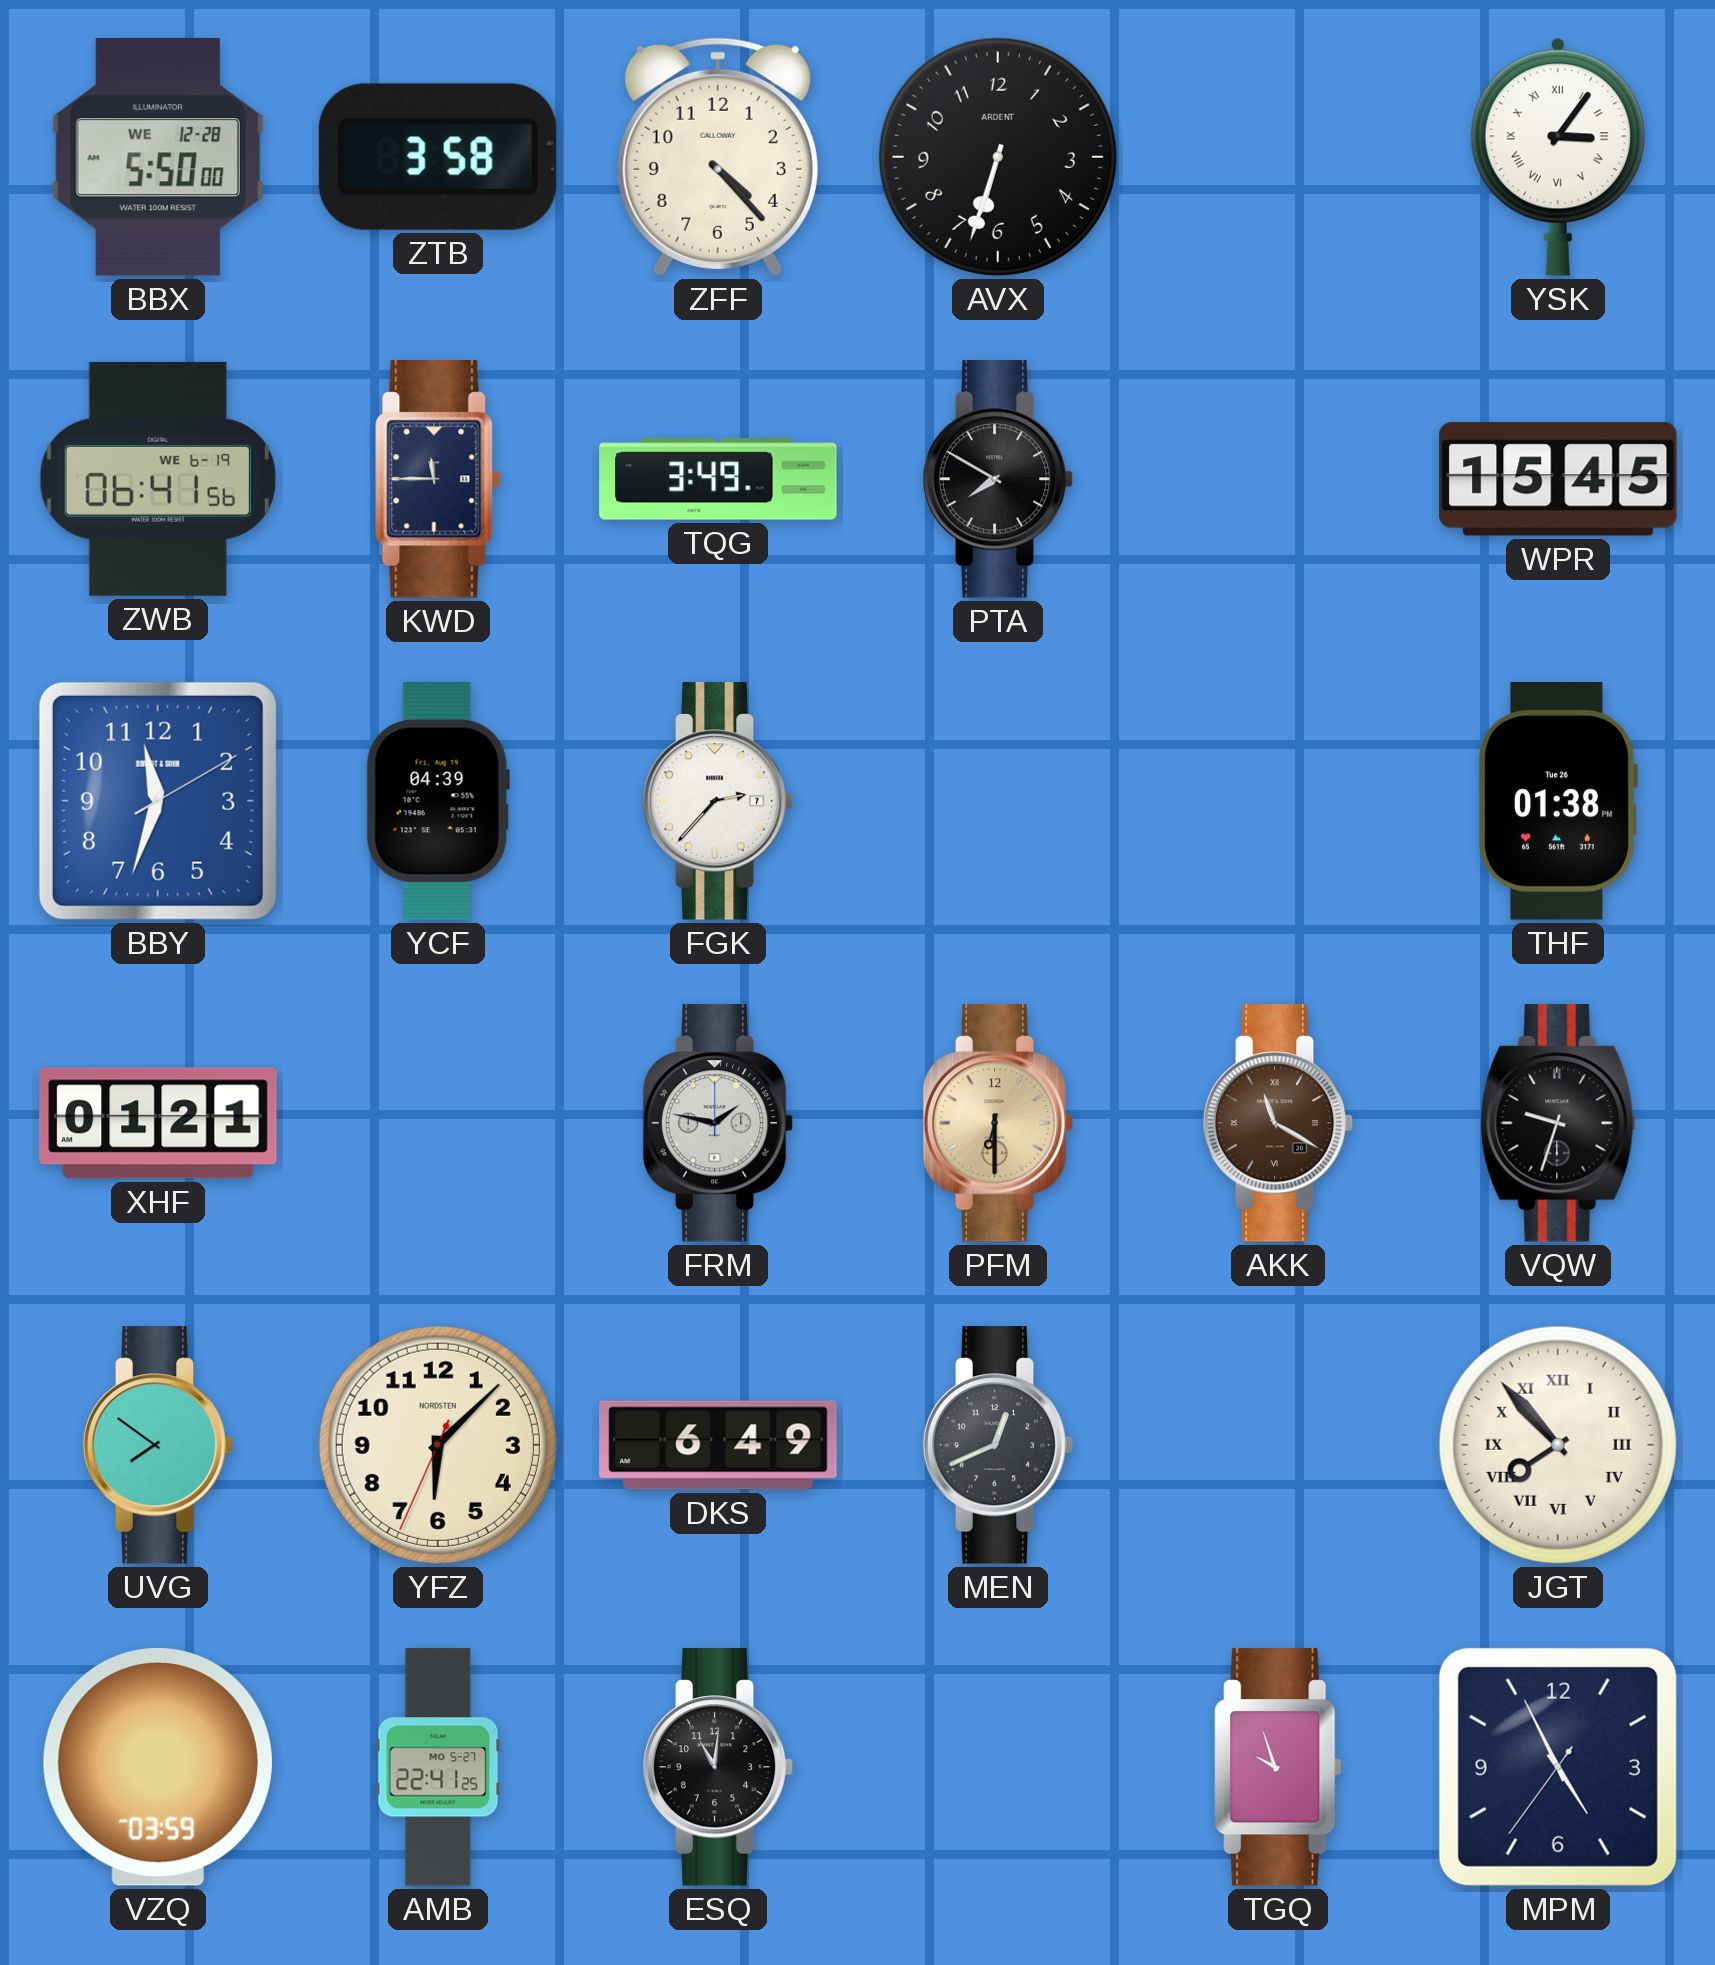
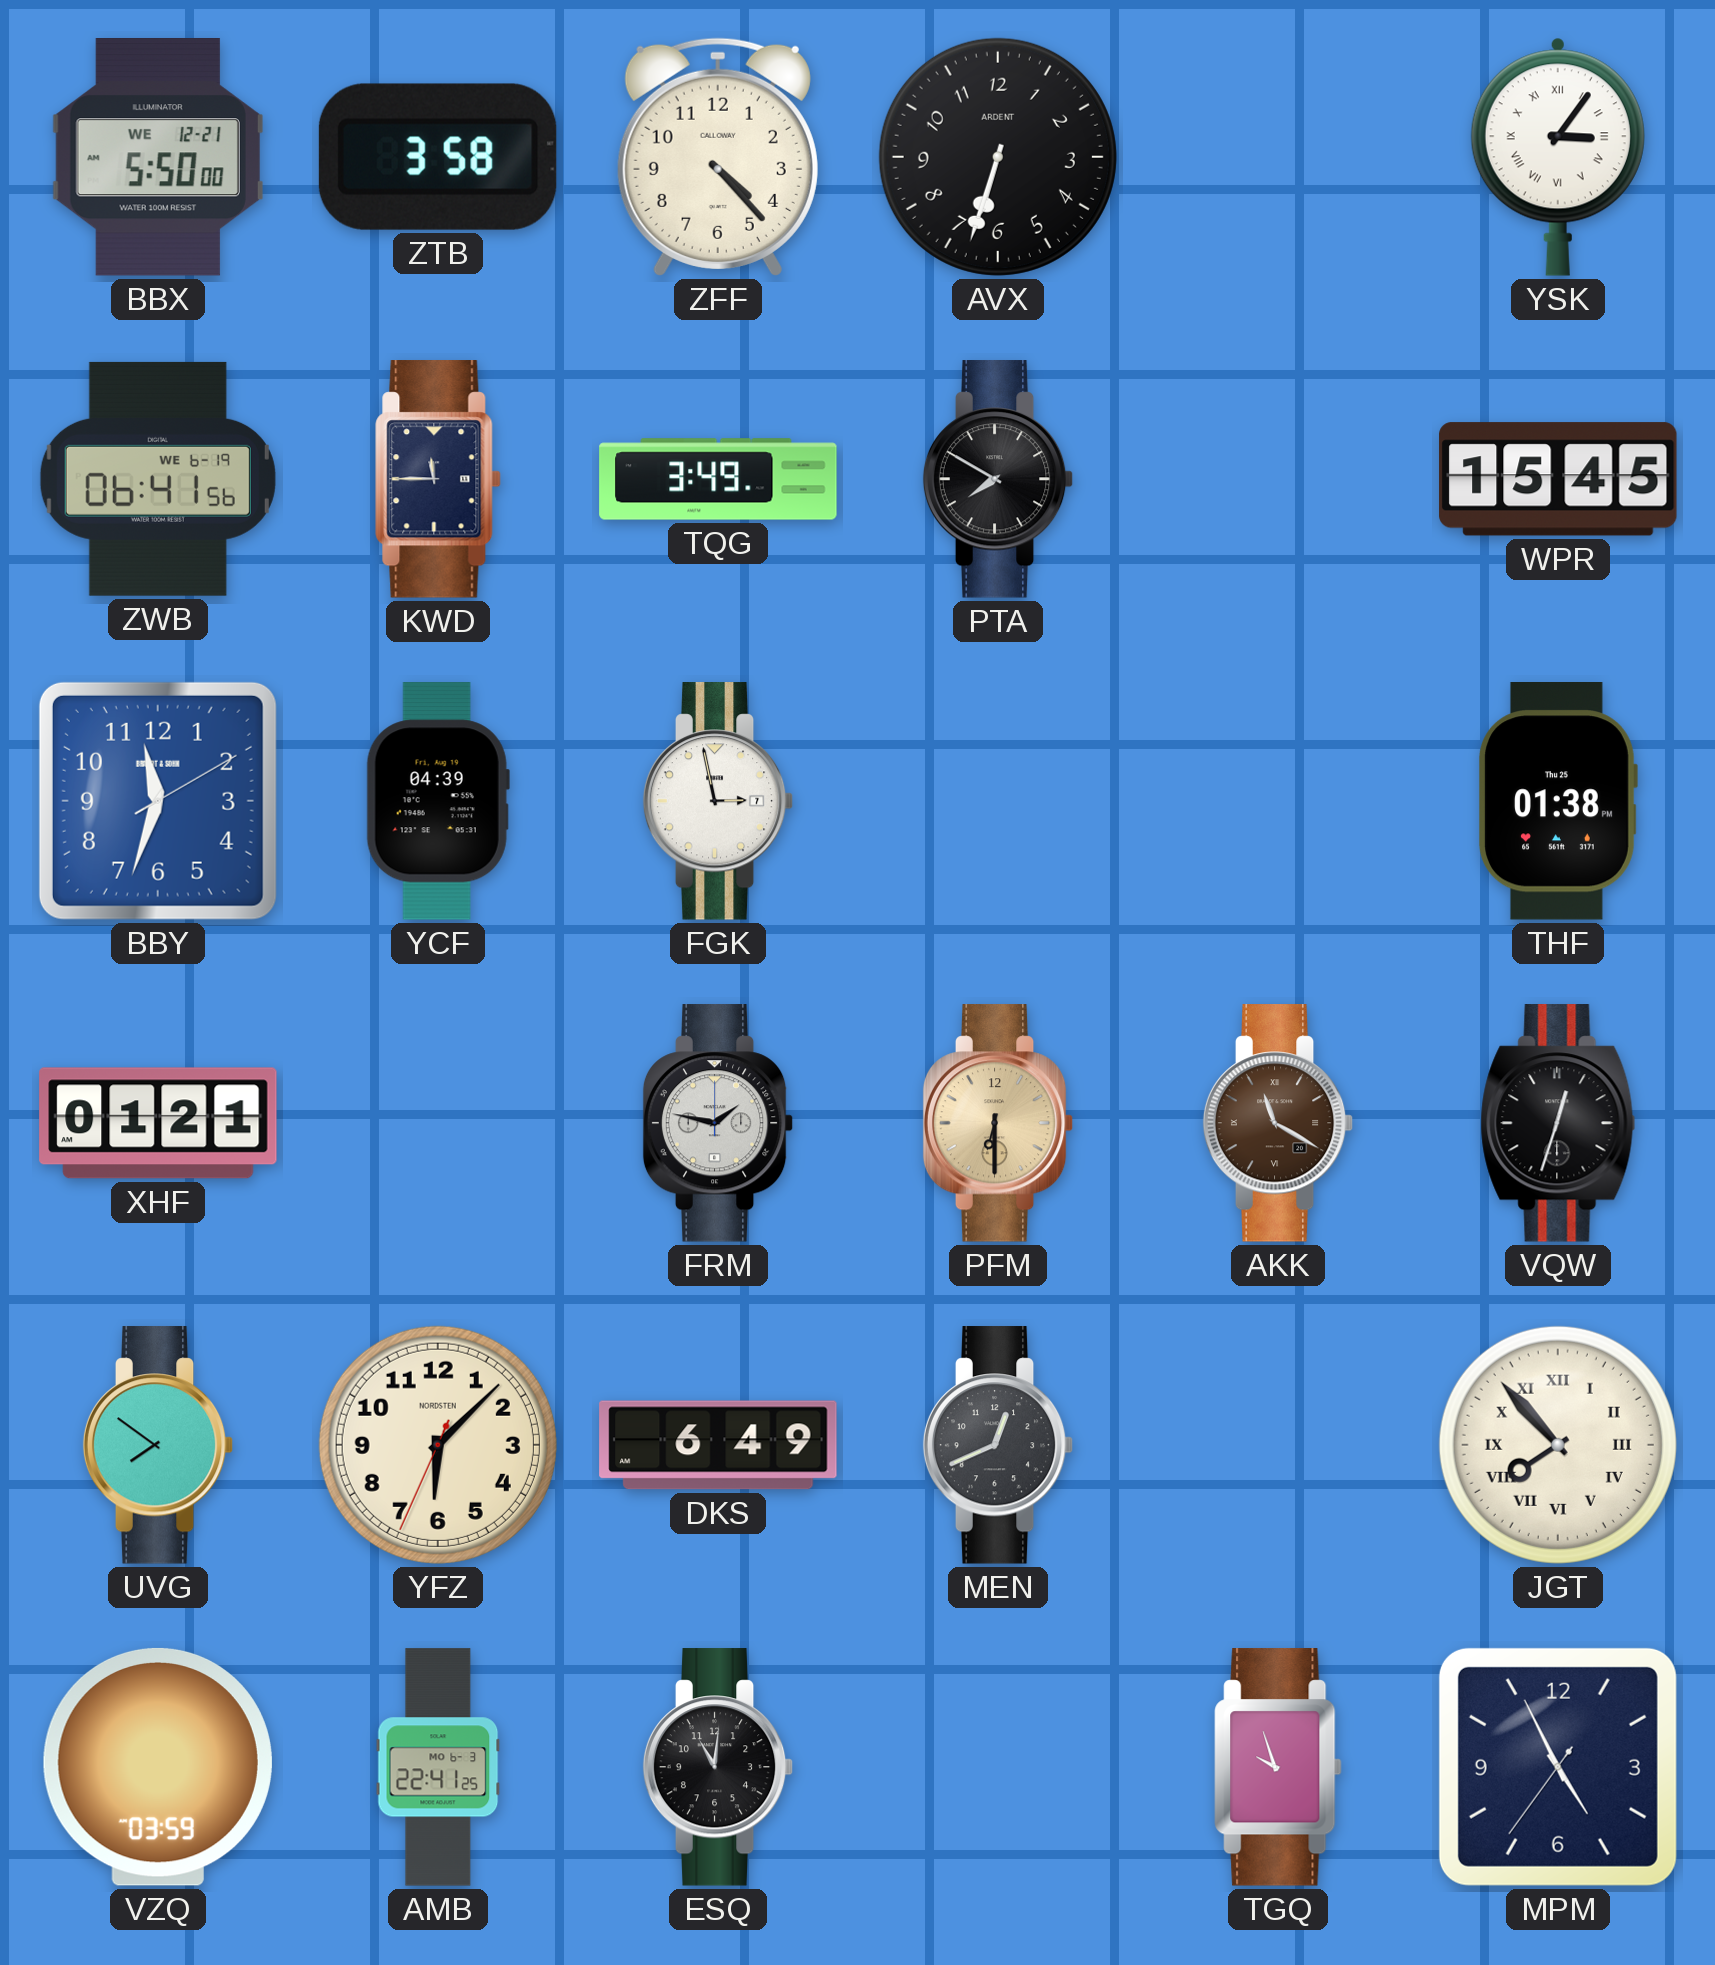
BBX date: WE 12-28 -> WE 12-21
FGK: 2:37 -> 2:58
THF date: Tue 26 -> Thu 25
VQW: 9:33 -> 12:33
AMB date: MO 5-27 -> MO 6-3
